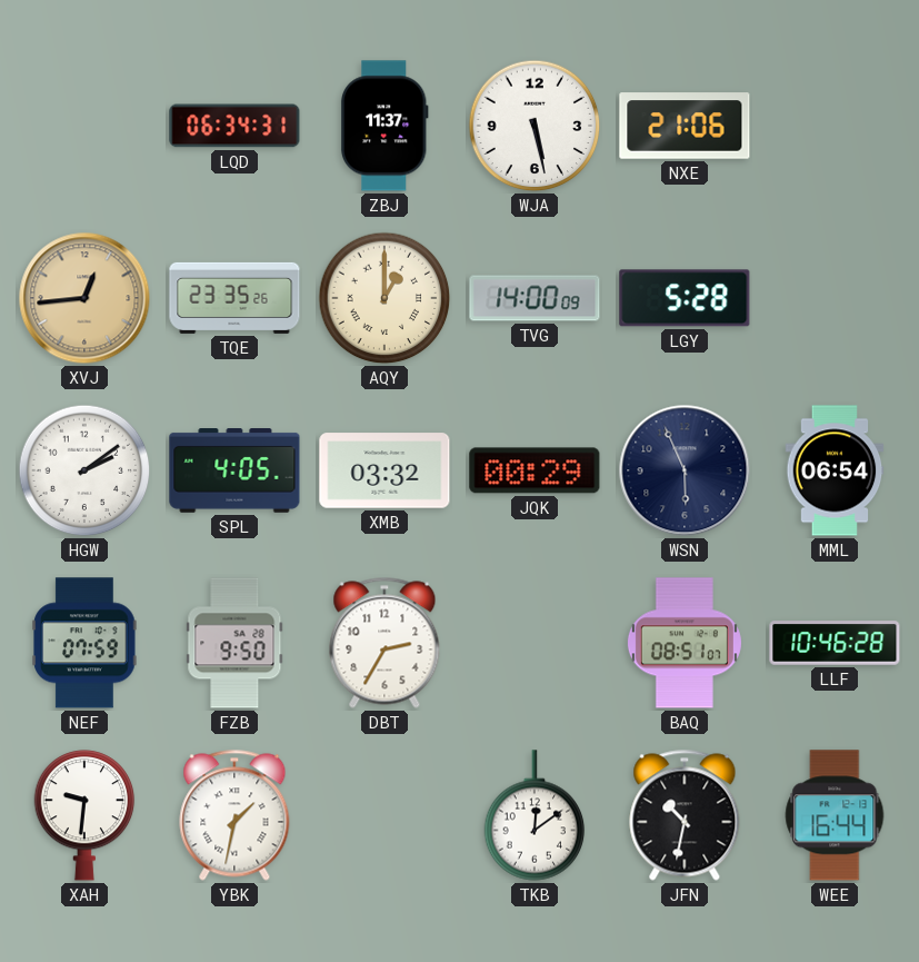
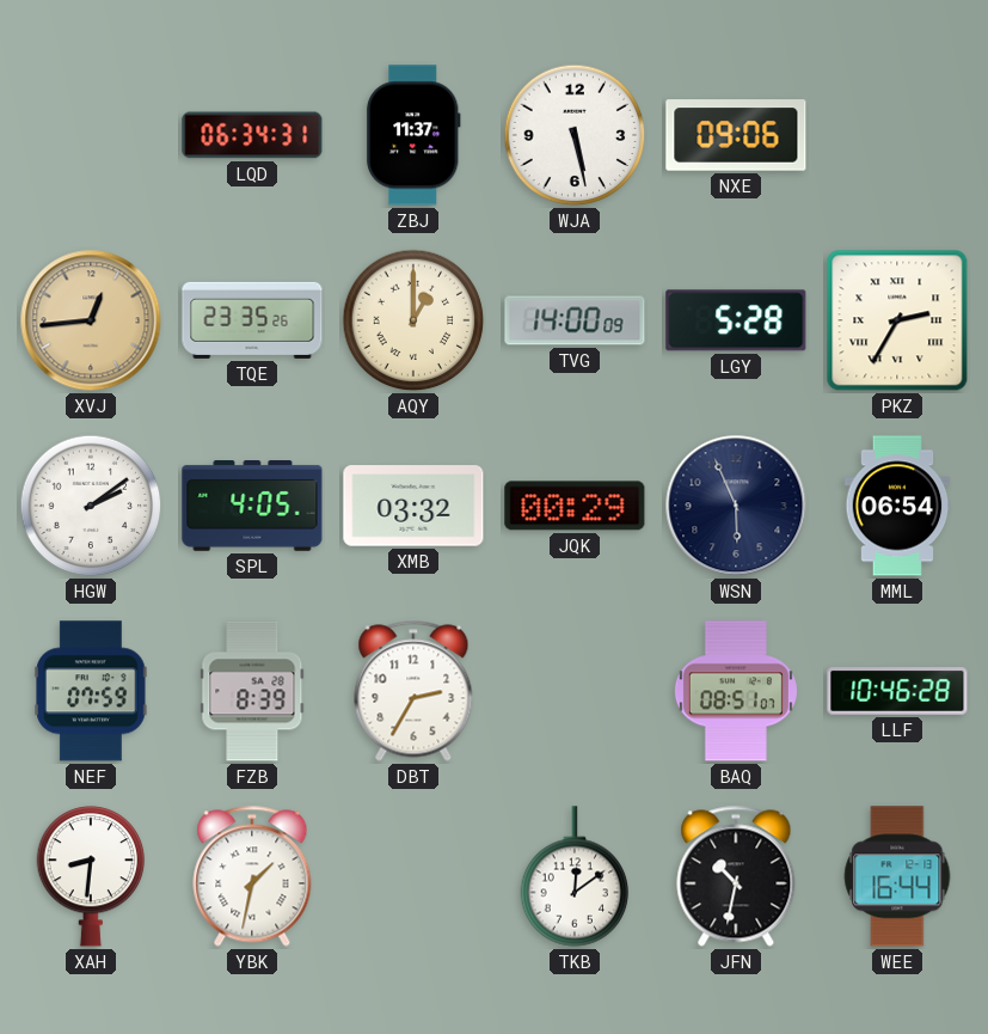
NXE: 21:06 -> 09:06
PKZ: none -> 2:35
FZB: 9:50 -> 8:39
XAH: 9:31 -> 8:31
